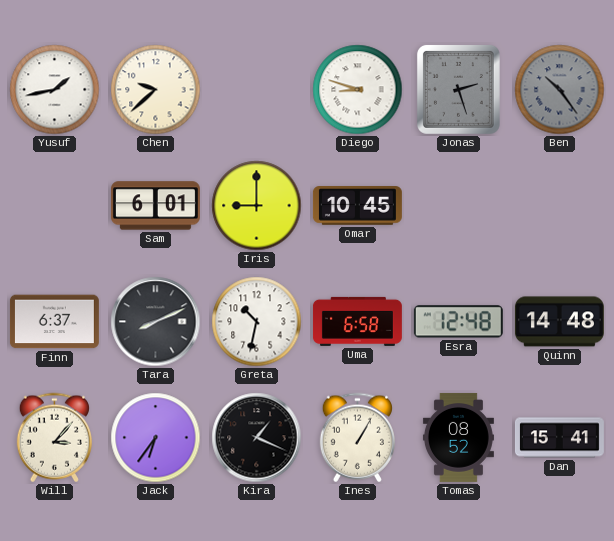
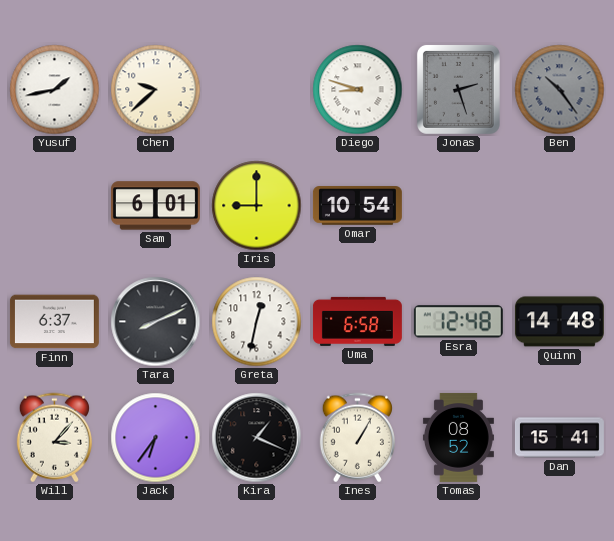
Omar: 10:45 -> 10:54
Greta: 10:32 -> 12:32
